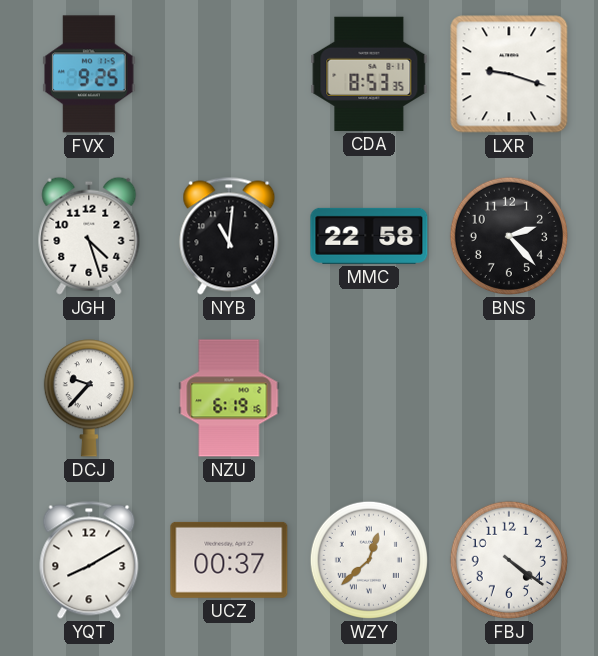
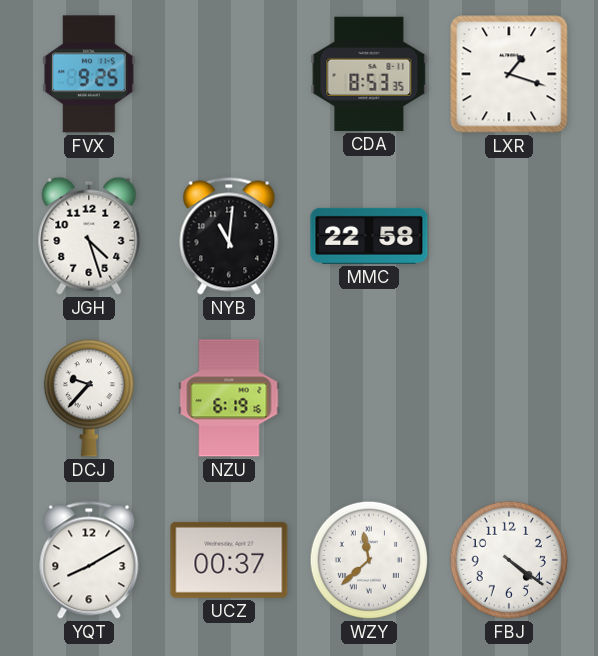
LXR: 9:18 -> 1:18
BNS: 2:23 -> none
WZY: 12:38 -> 11:38
